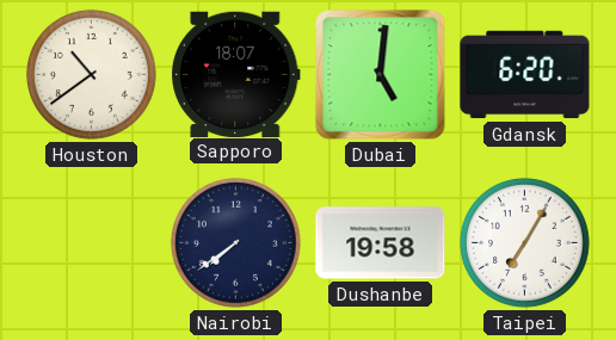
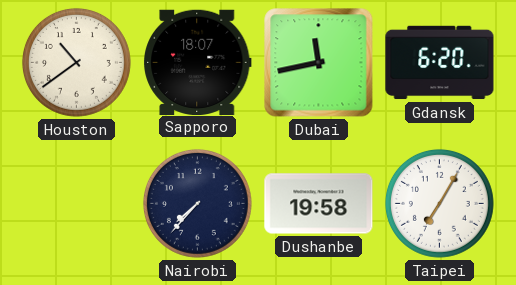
Dubai: 5:01 -> 11:43
Nairobi: 7:39 -> 7:37
